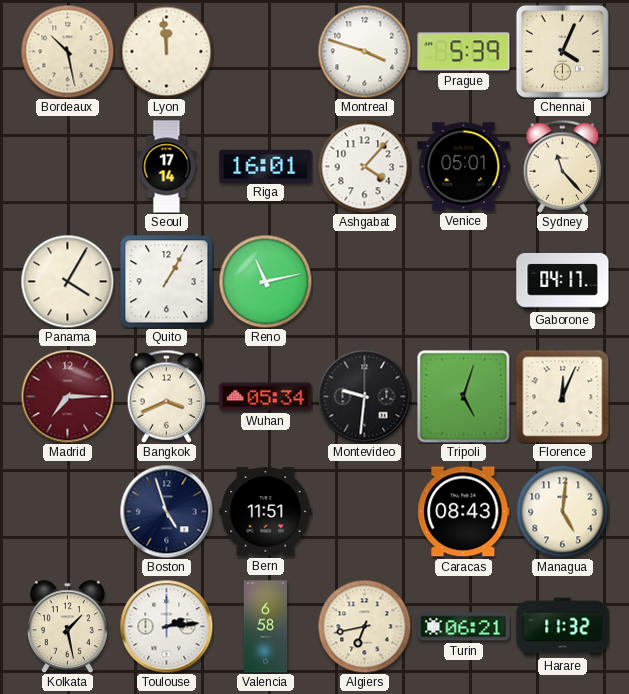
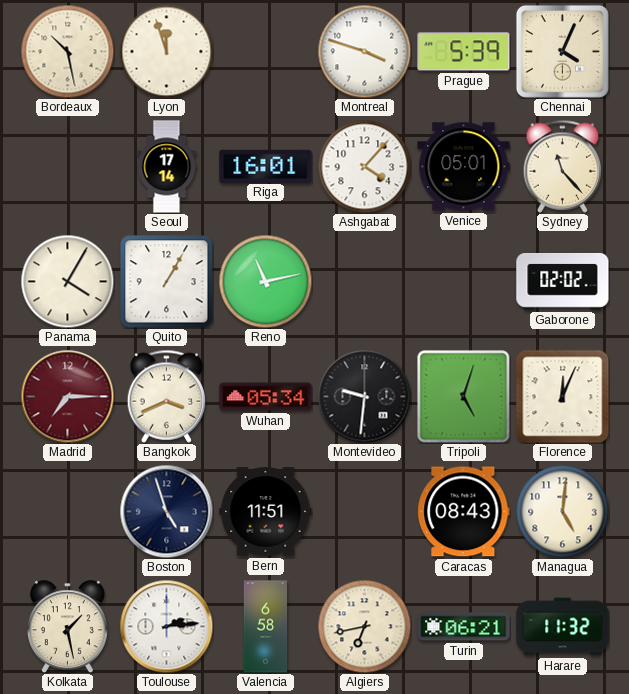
Lyon: 11:59 -> 11:57
Gaborone: 04:17 -> 02:02
